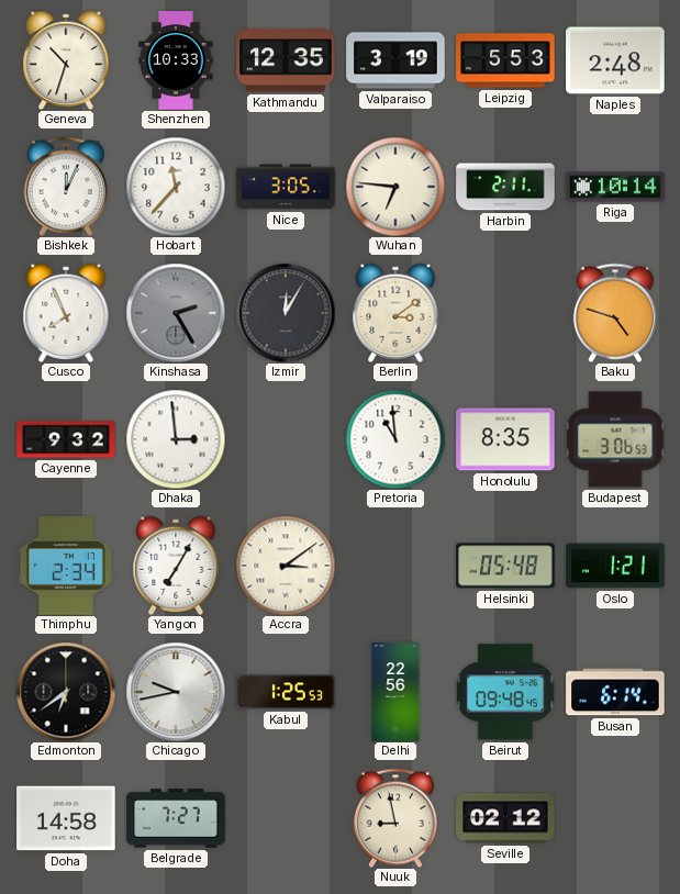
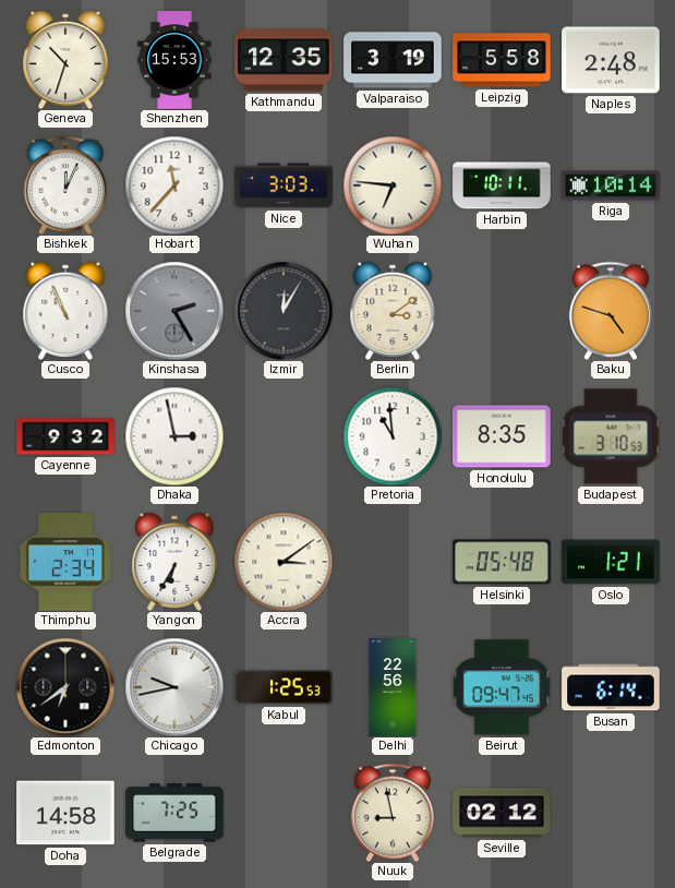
Shenzhen: 10:33 -> 15:53
Leipzig: 5:53 -> 5:58
Nice: 3:05 -> 3:03
Harbin: 2:11 -> 10:11
Cusco: 7:56 -> 10:56
Dhaka: 2:59 -> 2:58
Budapest: 3:06 -> 3:10
Yangon: 7:05 -> 6:35
Beirut: 09:48 -> 09:47
Belgrade: 7:27 -> 7:25
